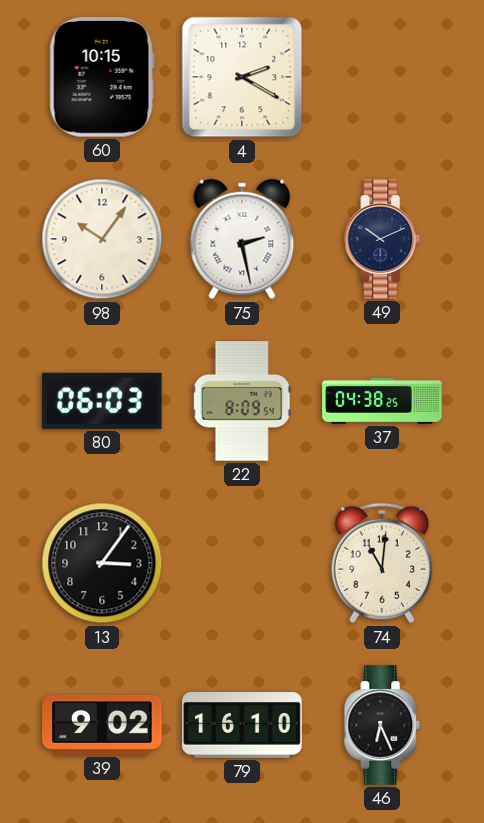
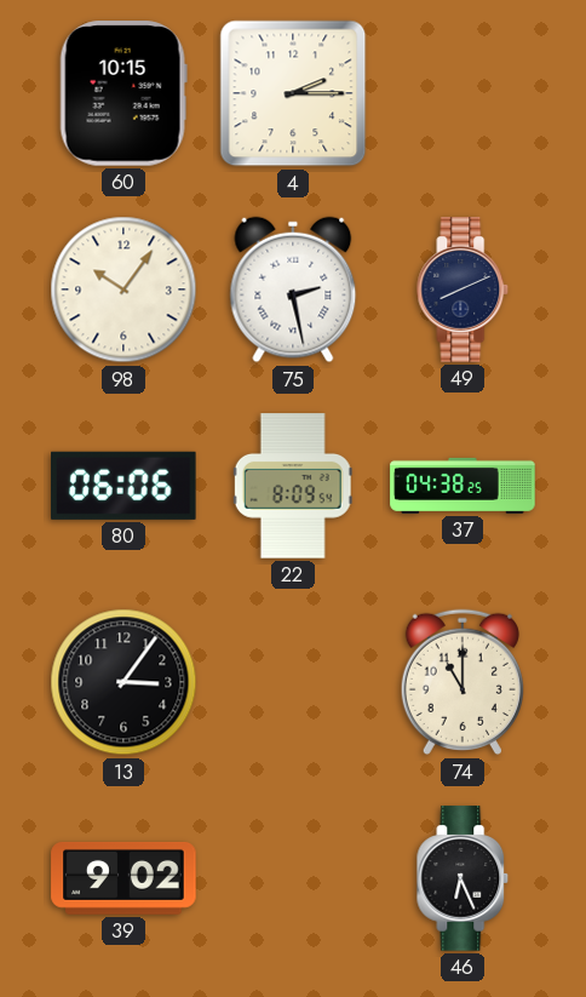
4: 2:20 -> 2:15
49: 10:11 -> 8:11
80: 06:03 -> 06:06
74: 11:01 -> 11:00
79: 16:10 -> none
